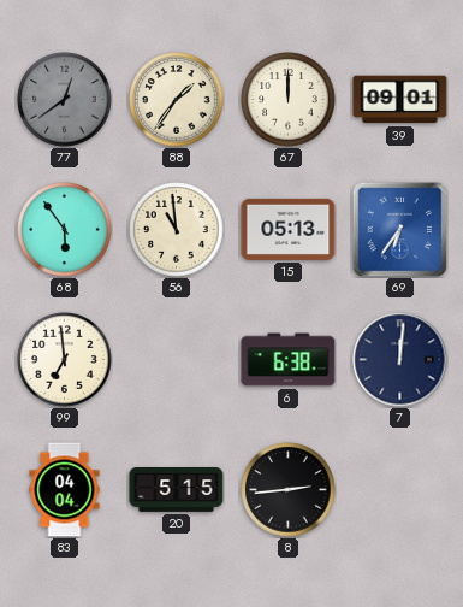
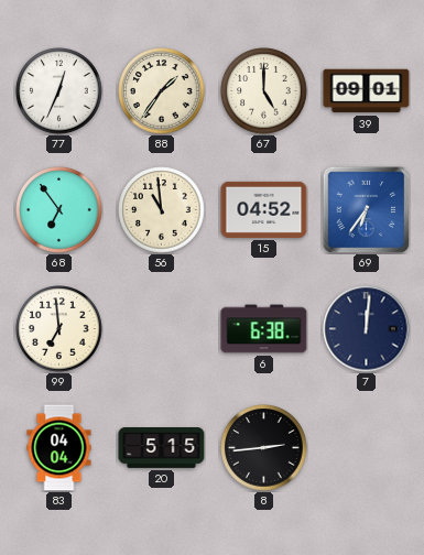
77: 12:39 -> 12:34
77 dial: grey -> white
67: 12:00 -> 5:00
68: 5:54 -> 6:54
15: 05:13 -> 04:52
